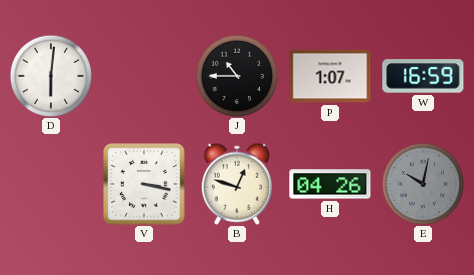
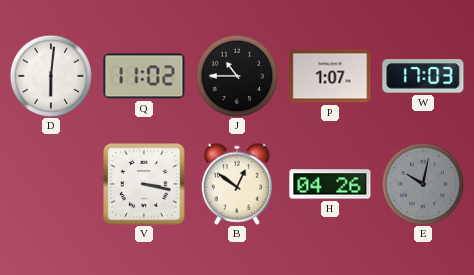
Q: none -> 11:02
W: 16:59 -> 17:03
B: 12:48 -> 12:51
